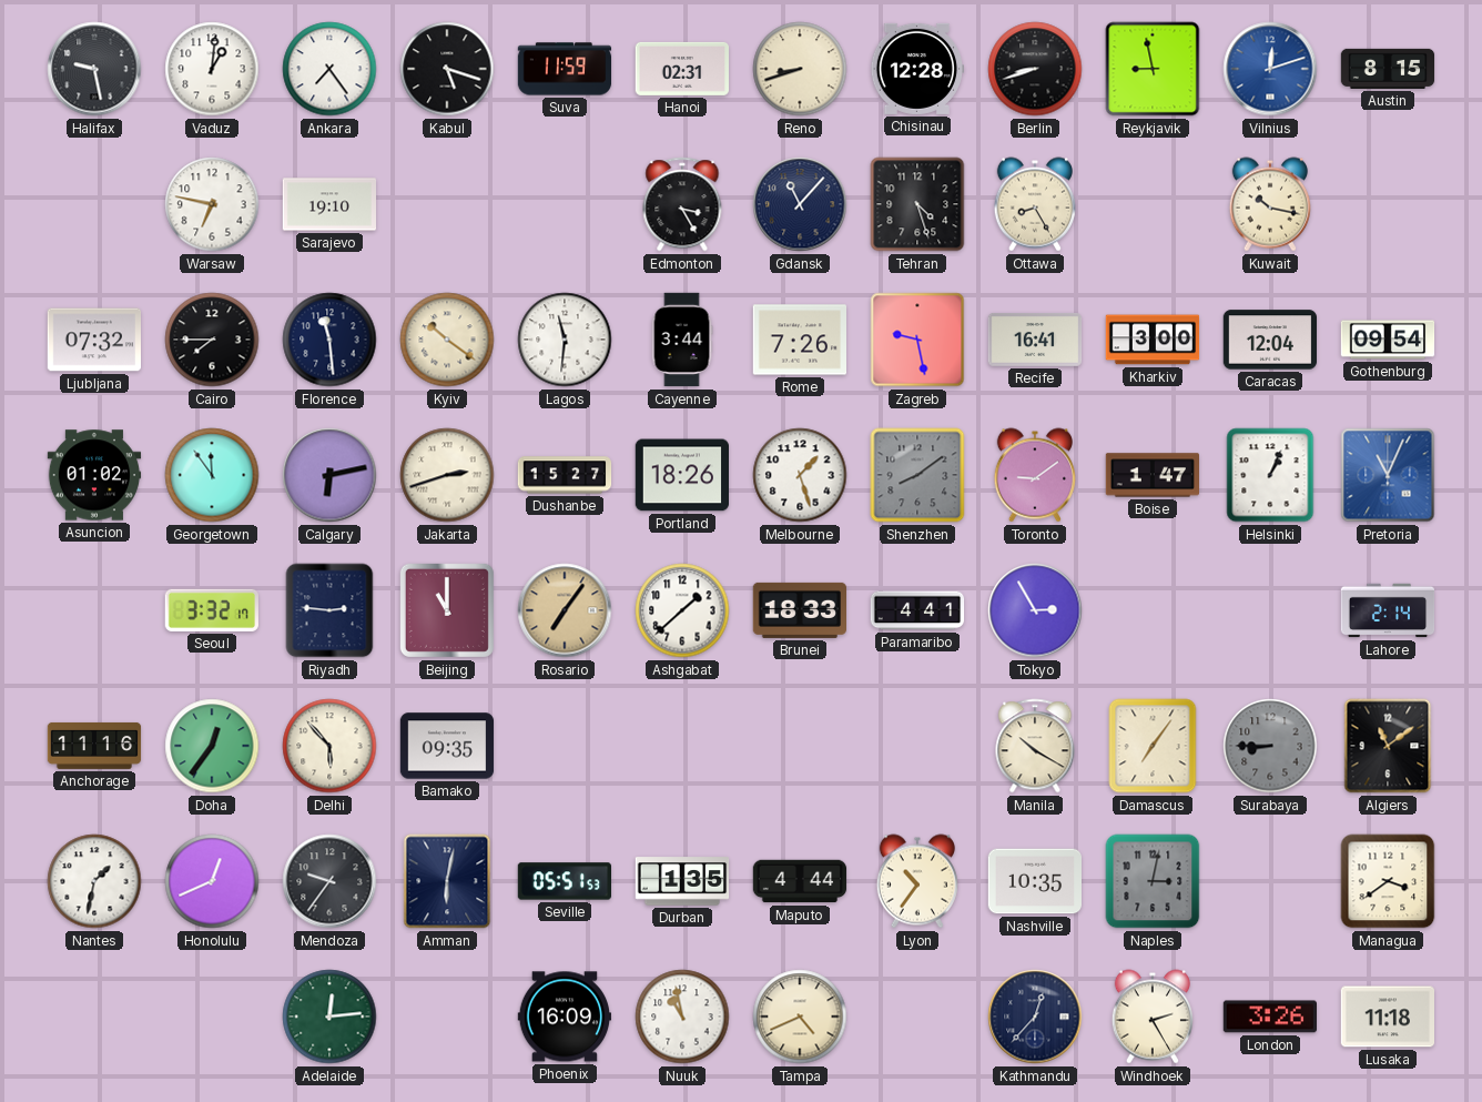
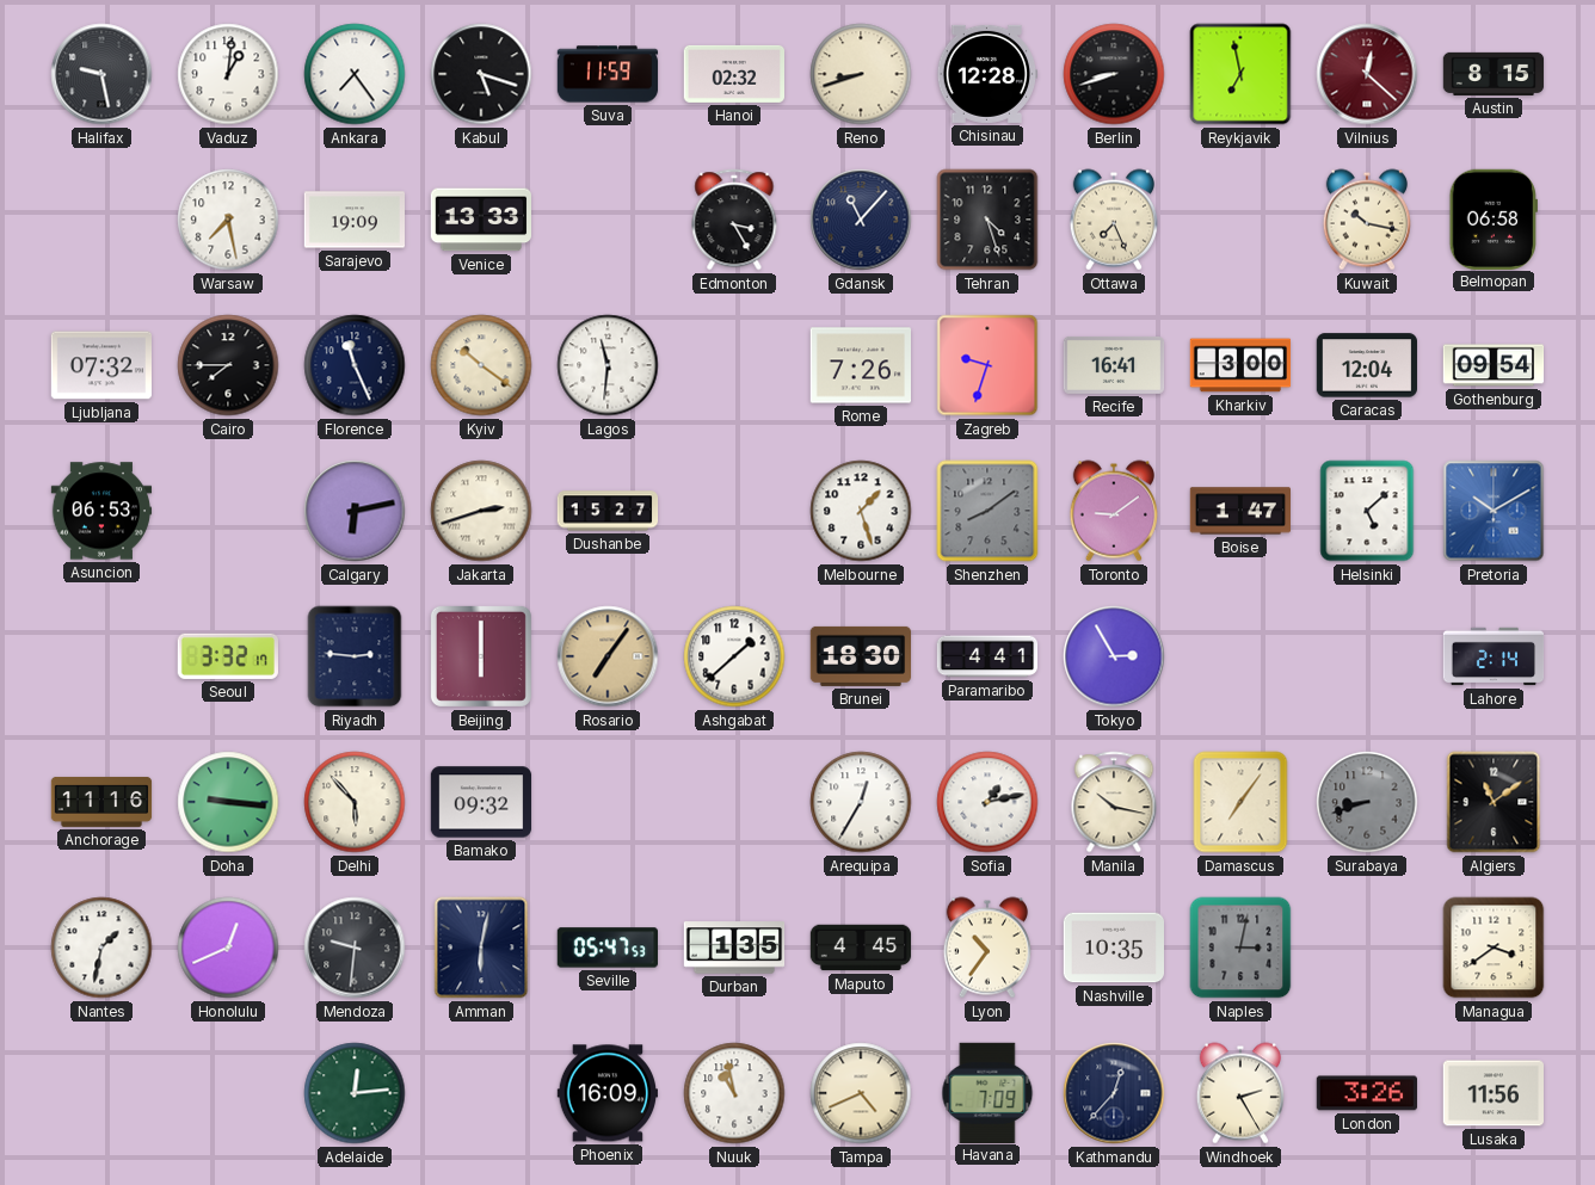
Hanoi: 02:31 -> 02:32
Reykjavik: 8:58 -> 6:58
Vilnius: 12:12 -> 12:22
Vilnius dial: blue -> burgundy
Warsaw: 6:47 -> 7:28
Sarajevo: 19:10 -> 19:09
Venice: none -> 13:33
Ottawa: 8:25 -> 7:26
Belmopan: none -> 06:58
Florence: 11:29 -> 11:26
Cayenne: 3:44 -> none
Zagreb: 9:28 -> 9:33
Asuncion: 01:02 -> 06:53
Georgetown: 11:54 -> none
Portland: 18:26 -> none
Helsinki: 1:04 -> 5:08
Pretoria: 11:04 -> 10:10
Beijing: 11:00 -> 6:00
Brunei: 18:33 -> 18:30
Doha: 12:36 -> 9:16
Bamako: 09:35 -> 09:32
Arequipa: none -> 12:35
Sofia: none -> 1:13
Manila: 10:20 -> 10:17
Surabaya: 8:45 -> 8:42
Mendoza: 9:36 -> 9:31
Seville: 05:51 -> 05:47
Maputo: 4:44 -> 4:45
Havana: none -> 7:09
Lusaka: 11:18 -> 11:56
